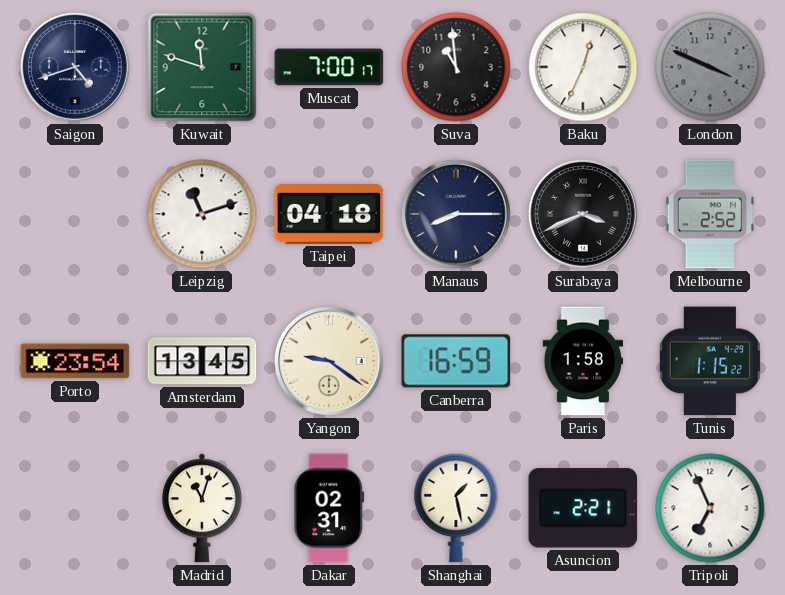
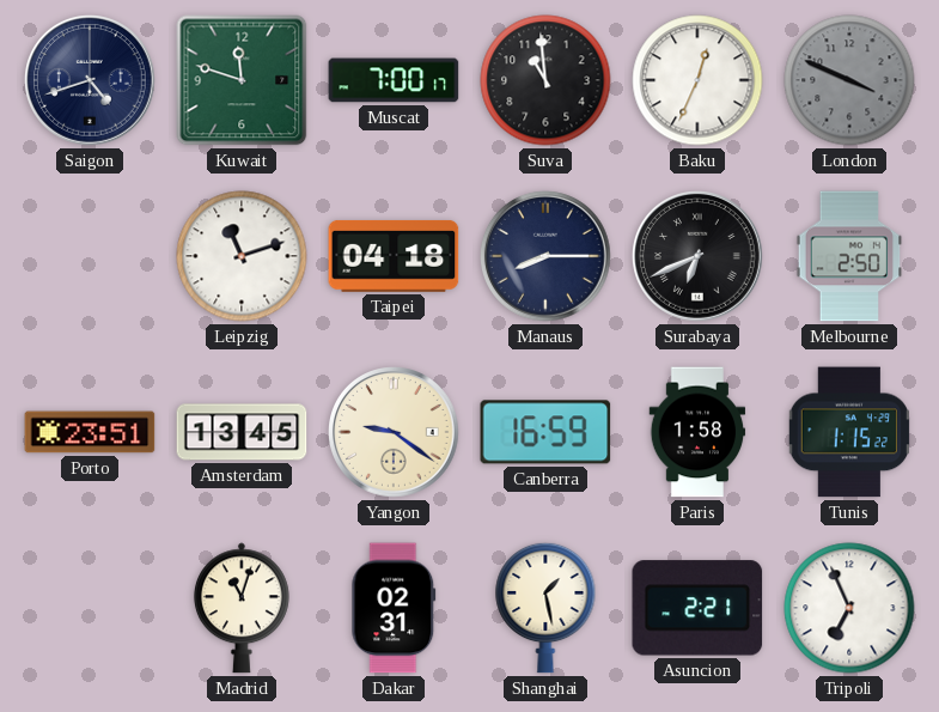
Surabaya: 3:41 -> 6:41
Melbourne: 2:52 -> 2:50
Porto: 23:54 -> 23:51
